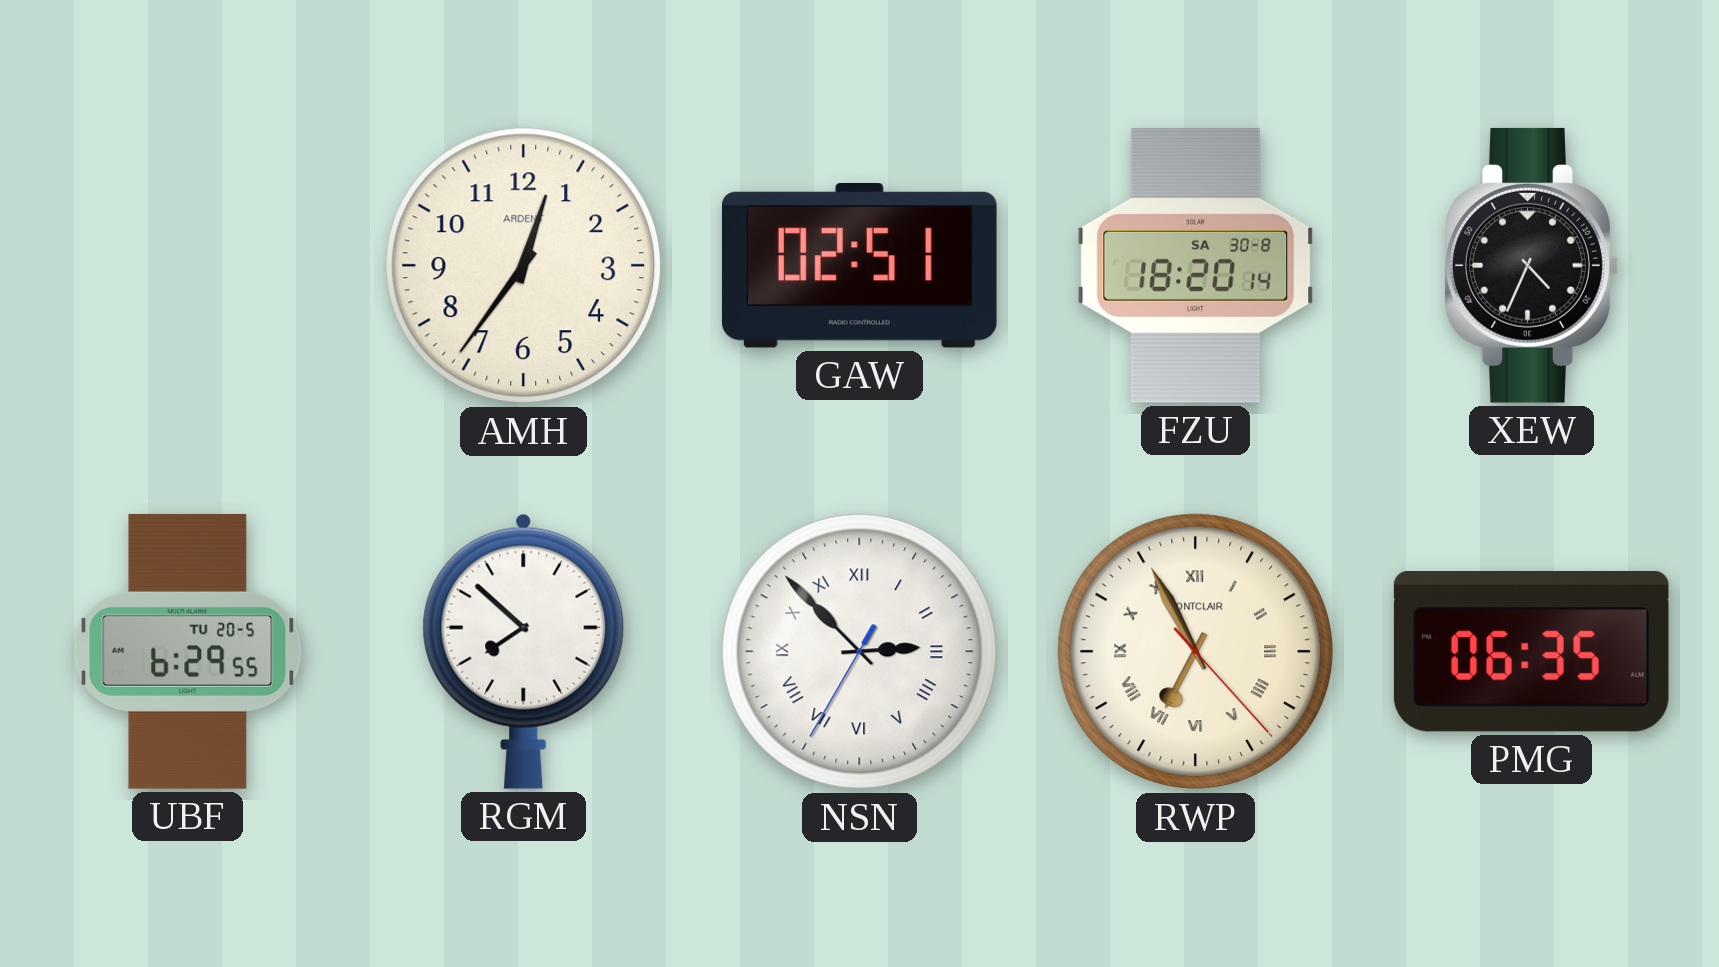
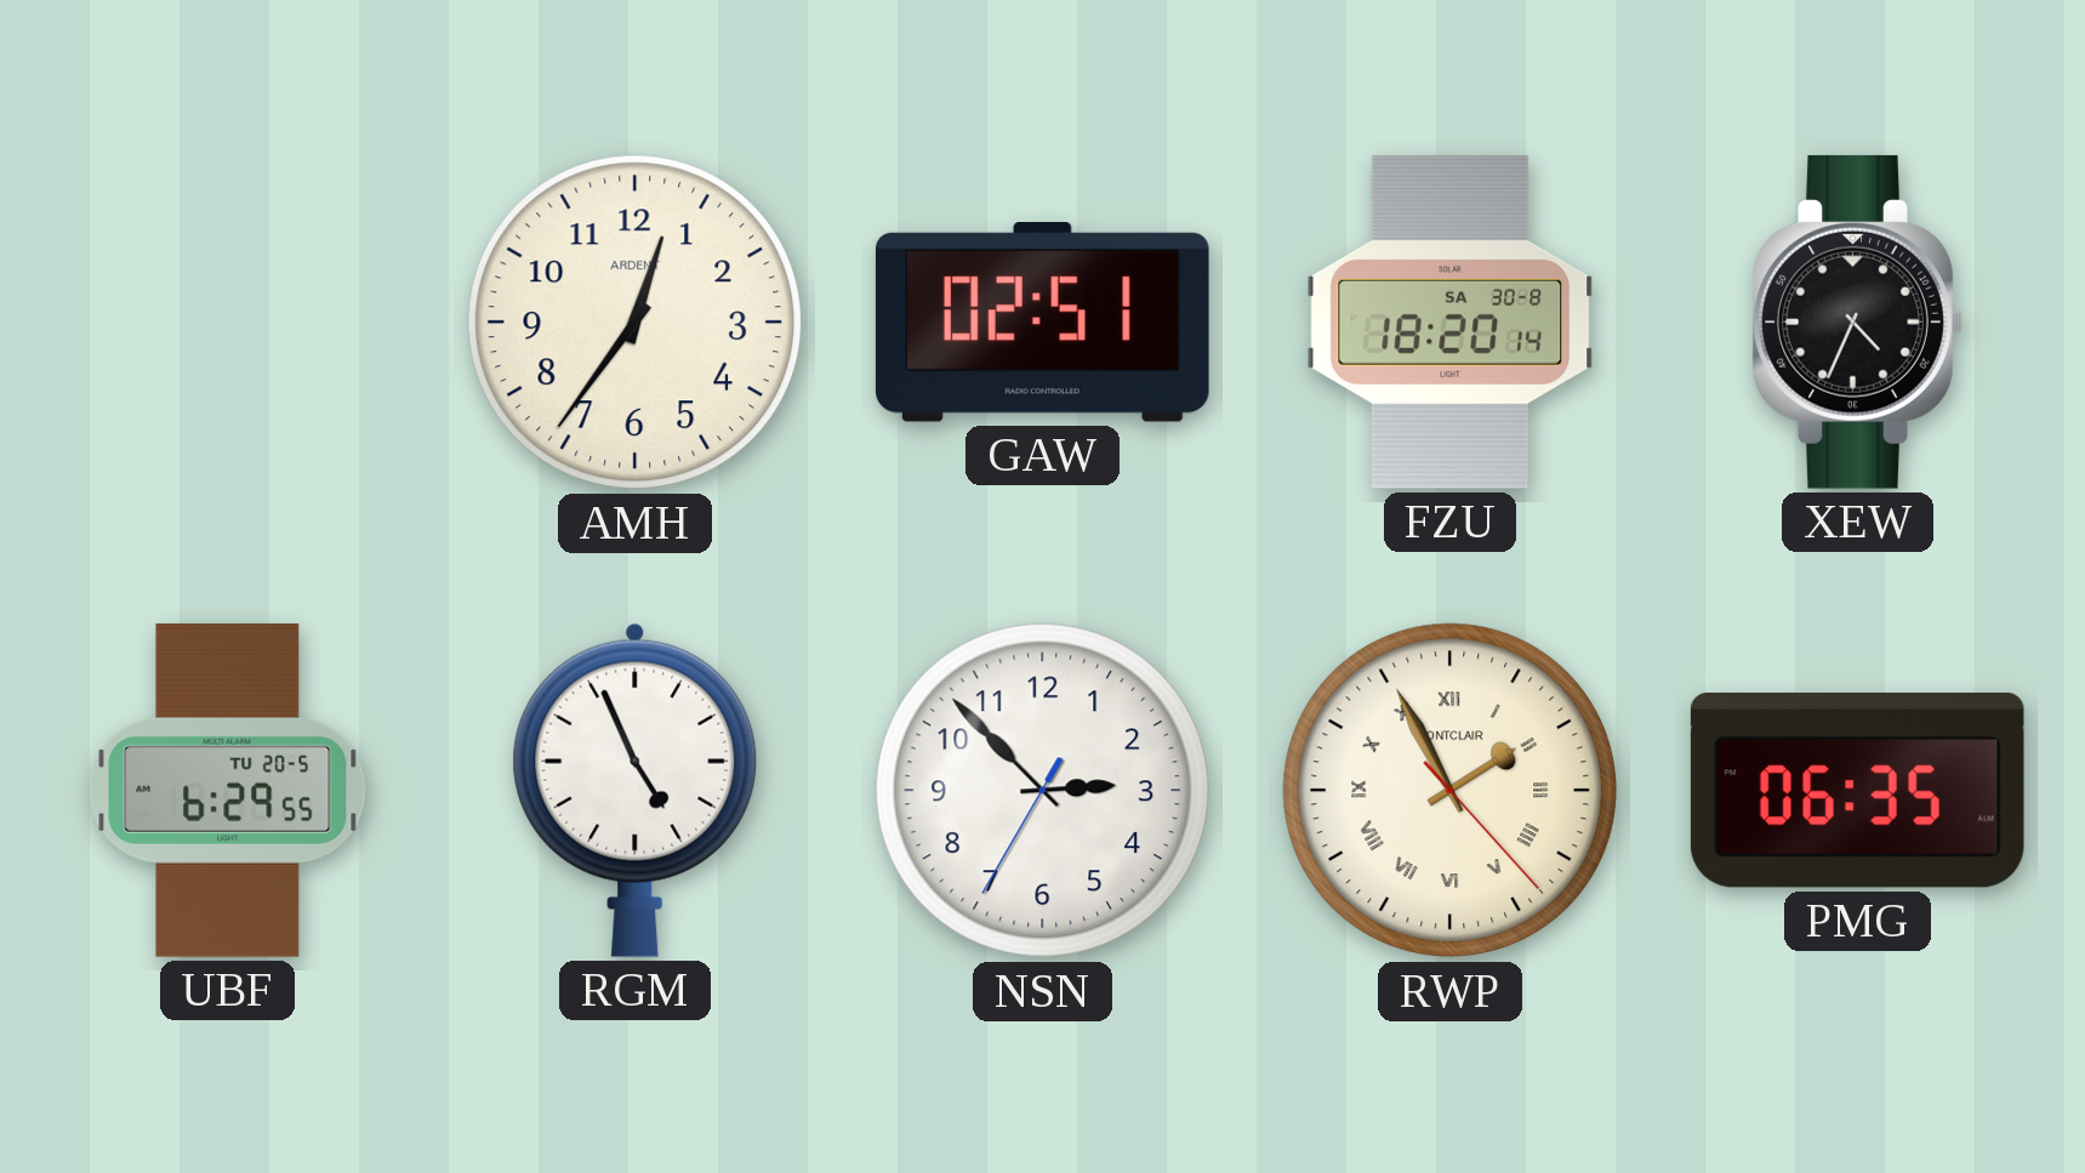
RGM: 7:52 -> 4:56
NSN numerals: Roman -> Arabic
RWP: 6:55 -> 1:55
